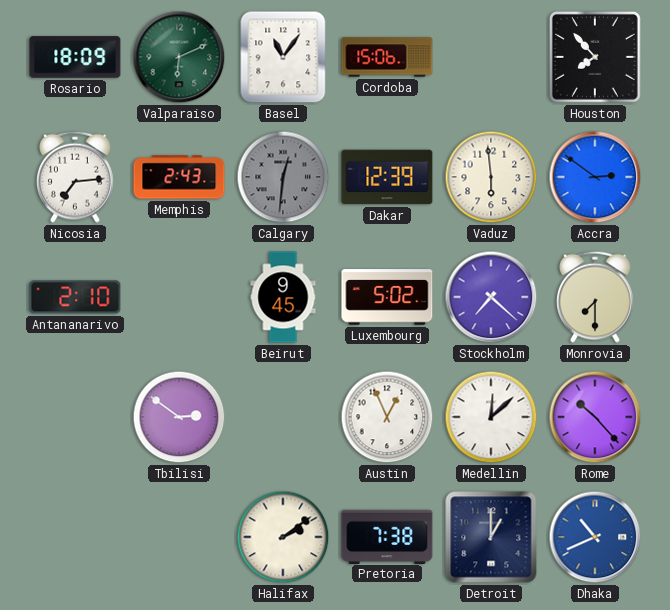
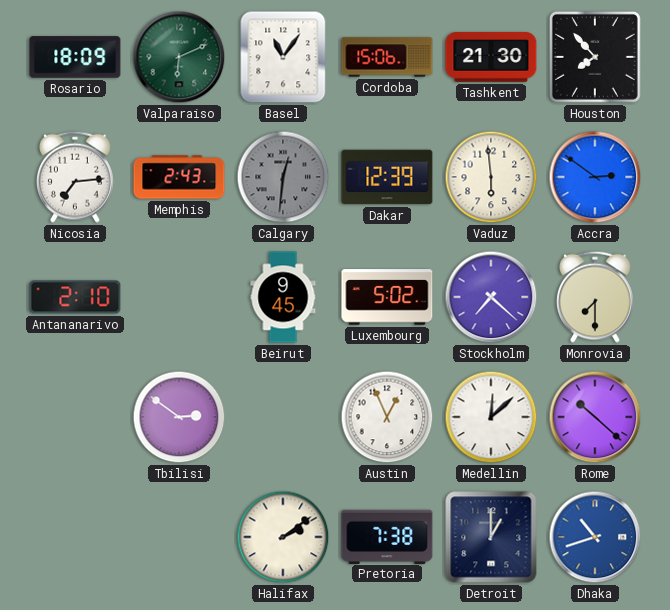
Tashkent: none -> 21:30
Rome: 10:23 -> 10:22
Dhaka: 10:41 -> 10:42
